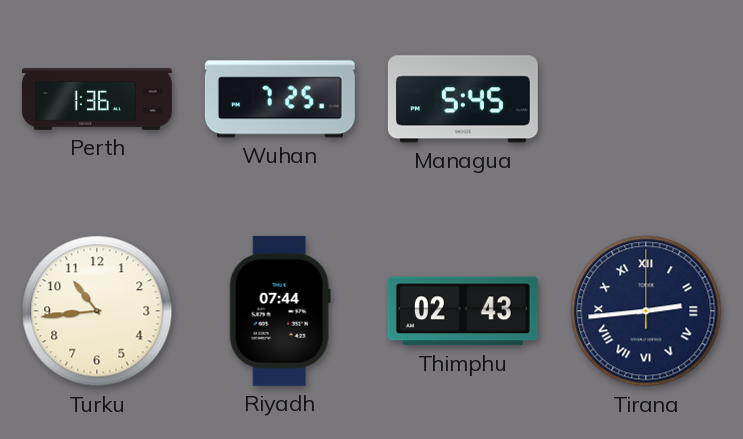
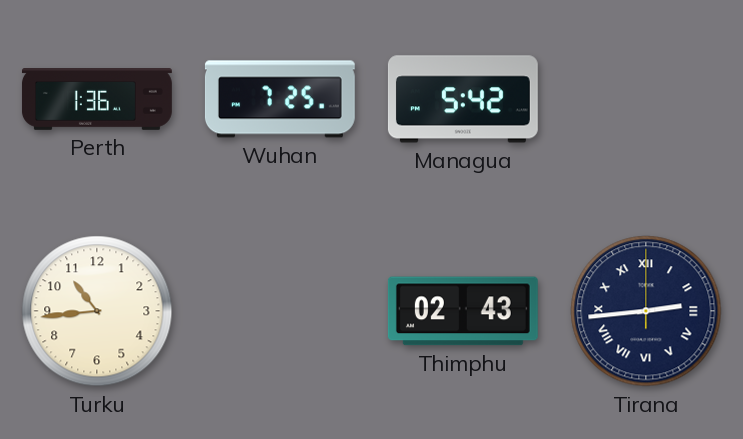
Managua: 5:45 -> 5:42
Riyadh: 07:44 -> none
